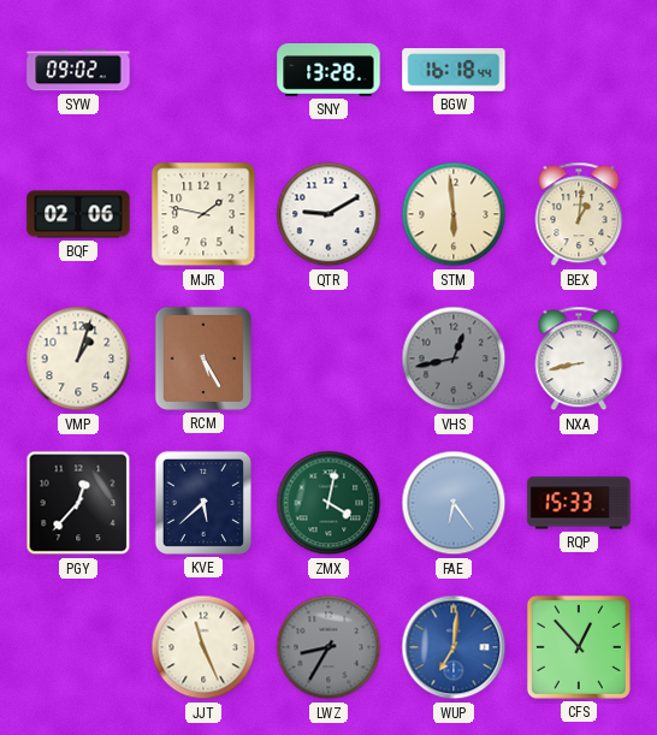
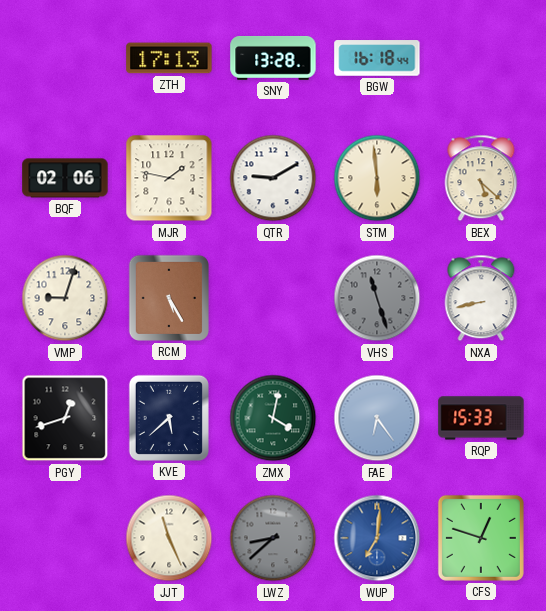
SYW: 09:02 -> none
ZTH: none -> 17:13
BEX: 1:01 -> 5:22
VMP: 1:03 -> 9:03
VHS: 12:43 -> 11:27
PGY: 12:37 -> 12:42
LWZ: 8:35 -> 8:38
CFS: 12:53 -> 12:48
